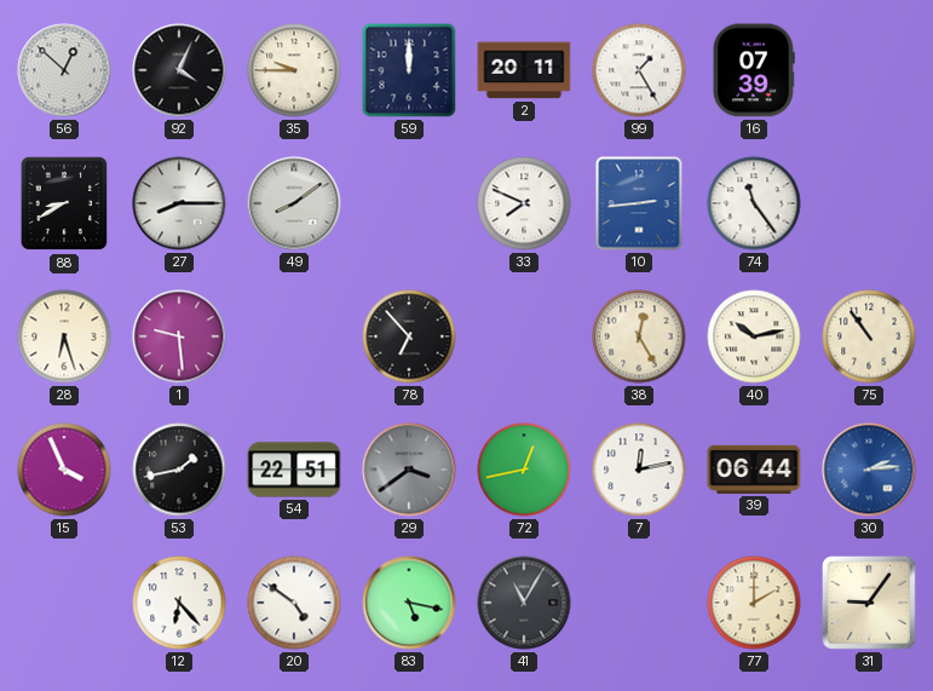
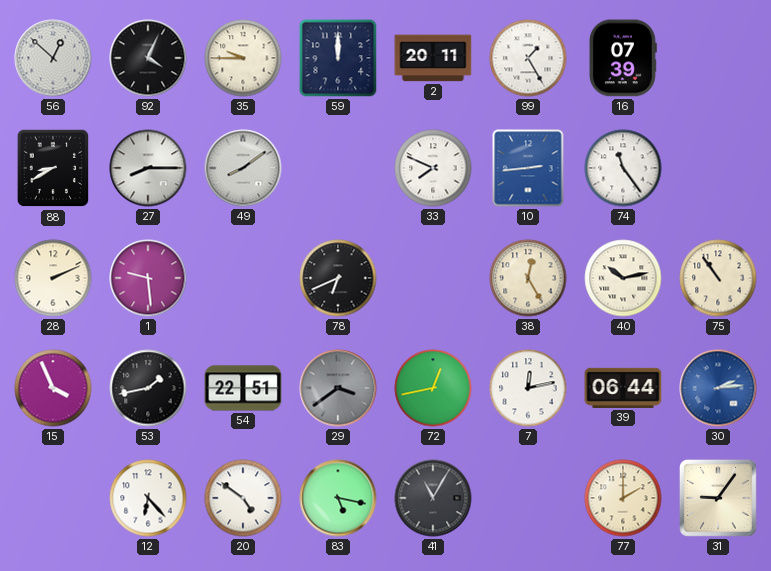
28: 6:27 -> 2:11
78: 6:53 -> 6:41
